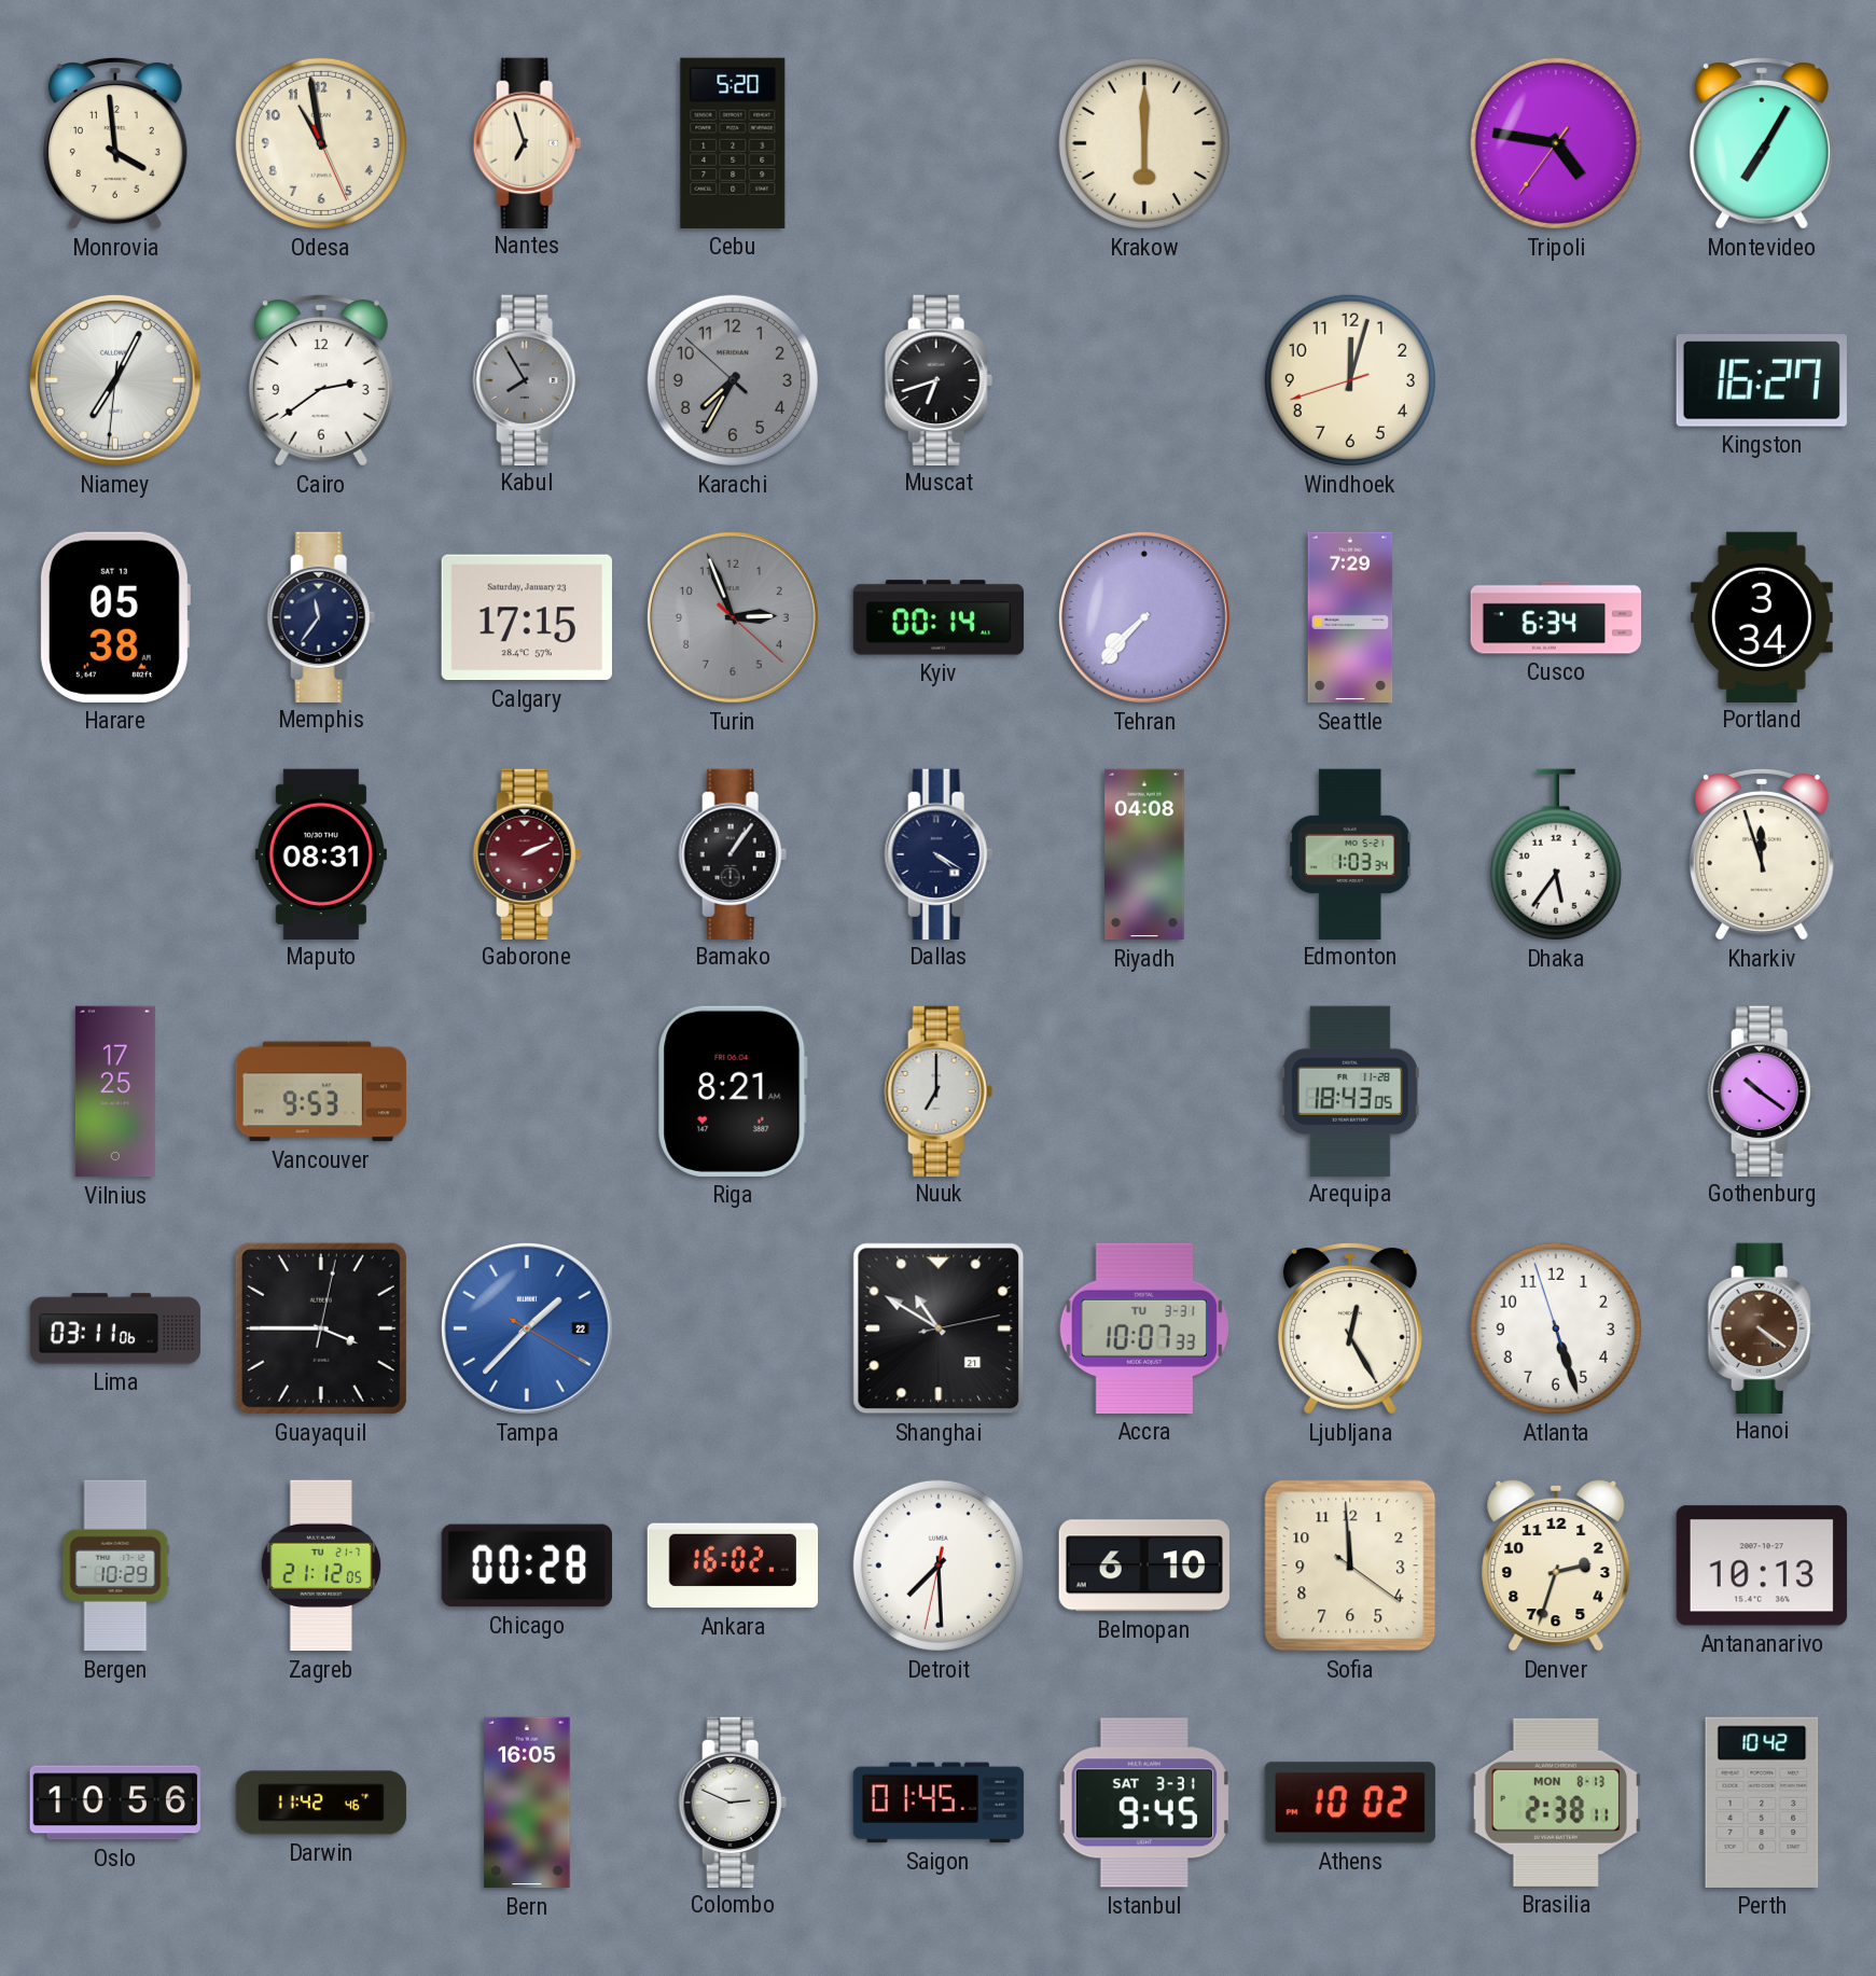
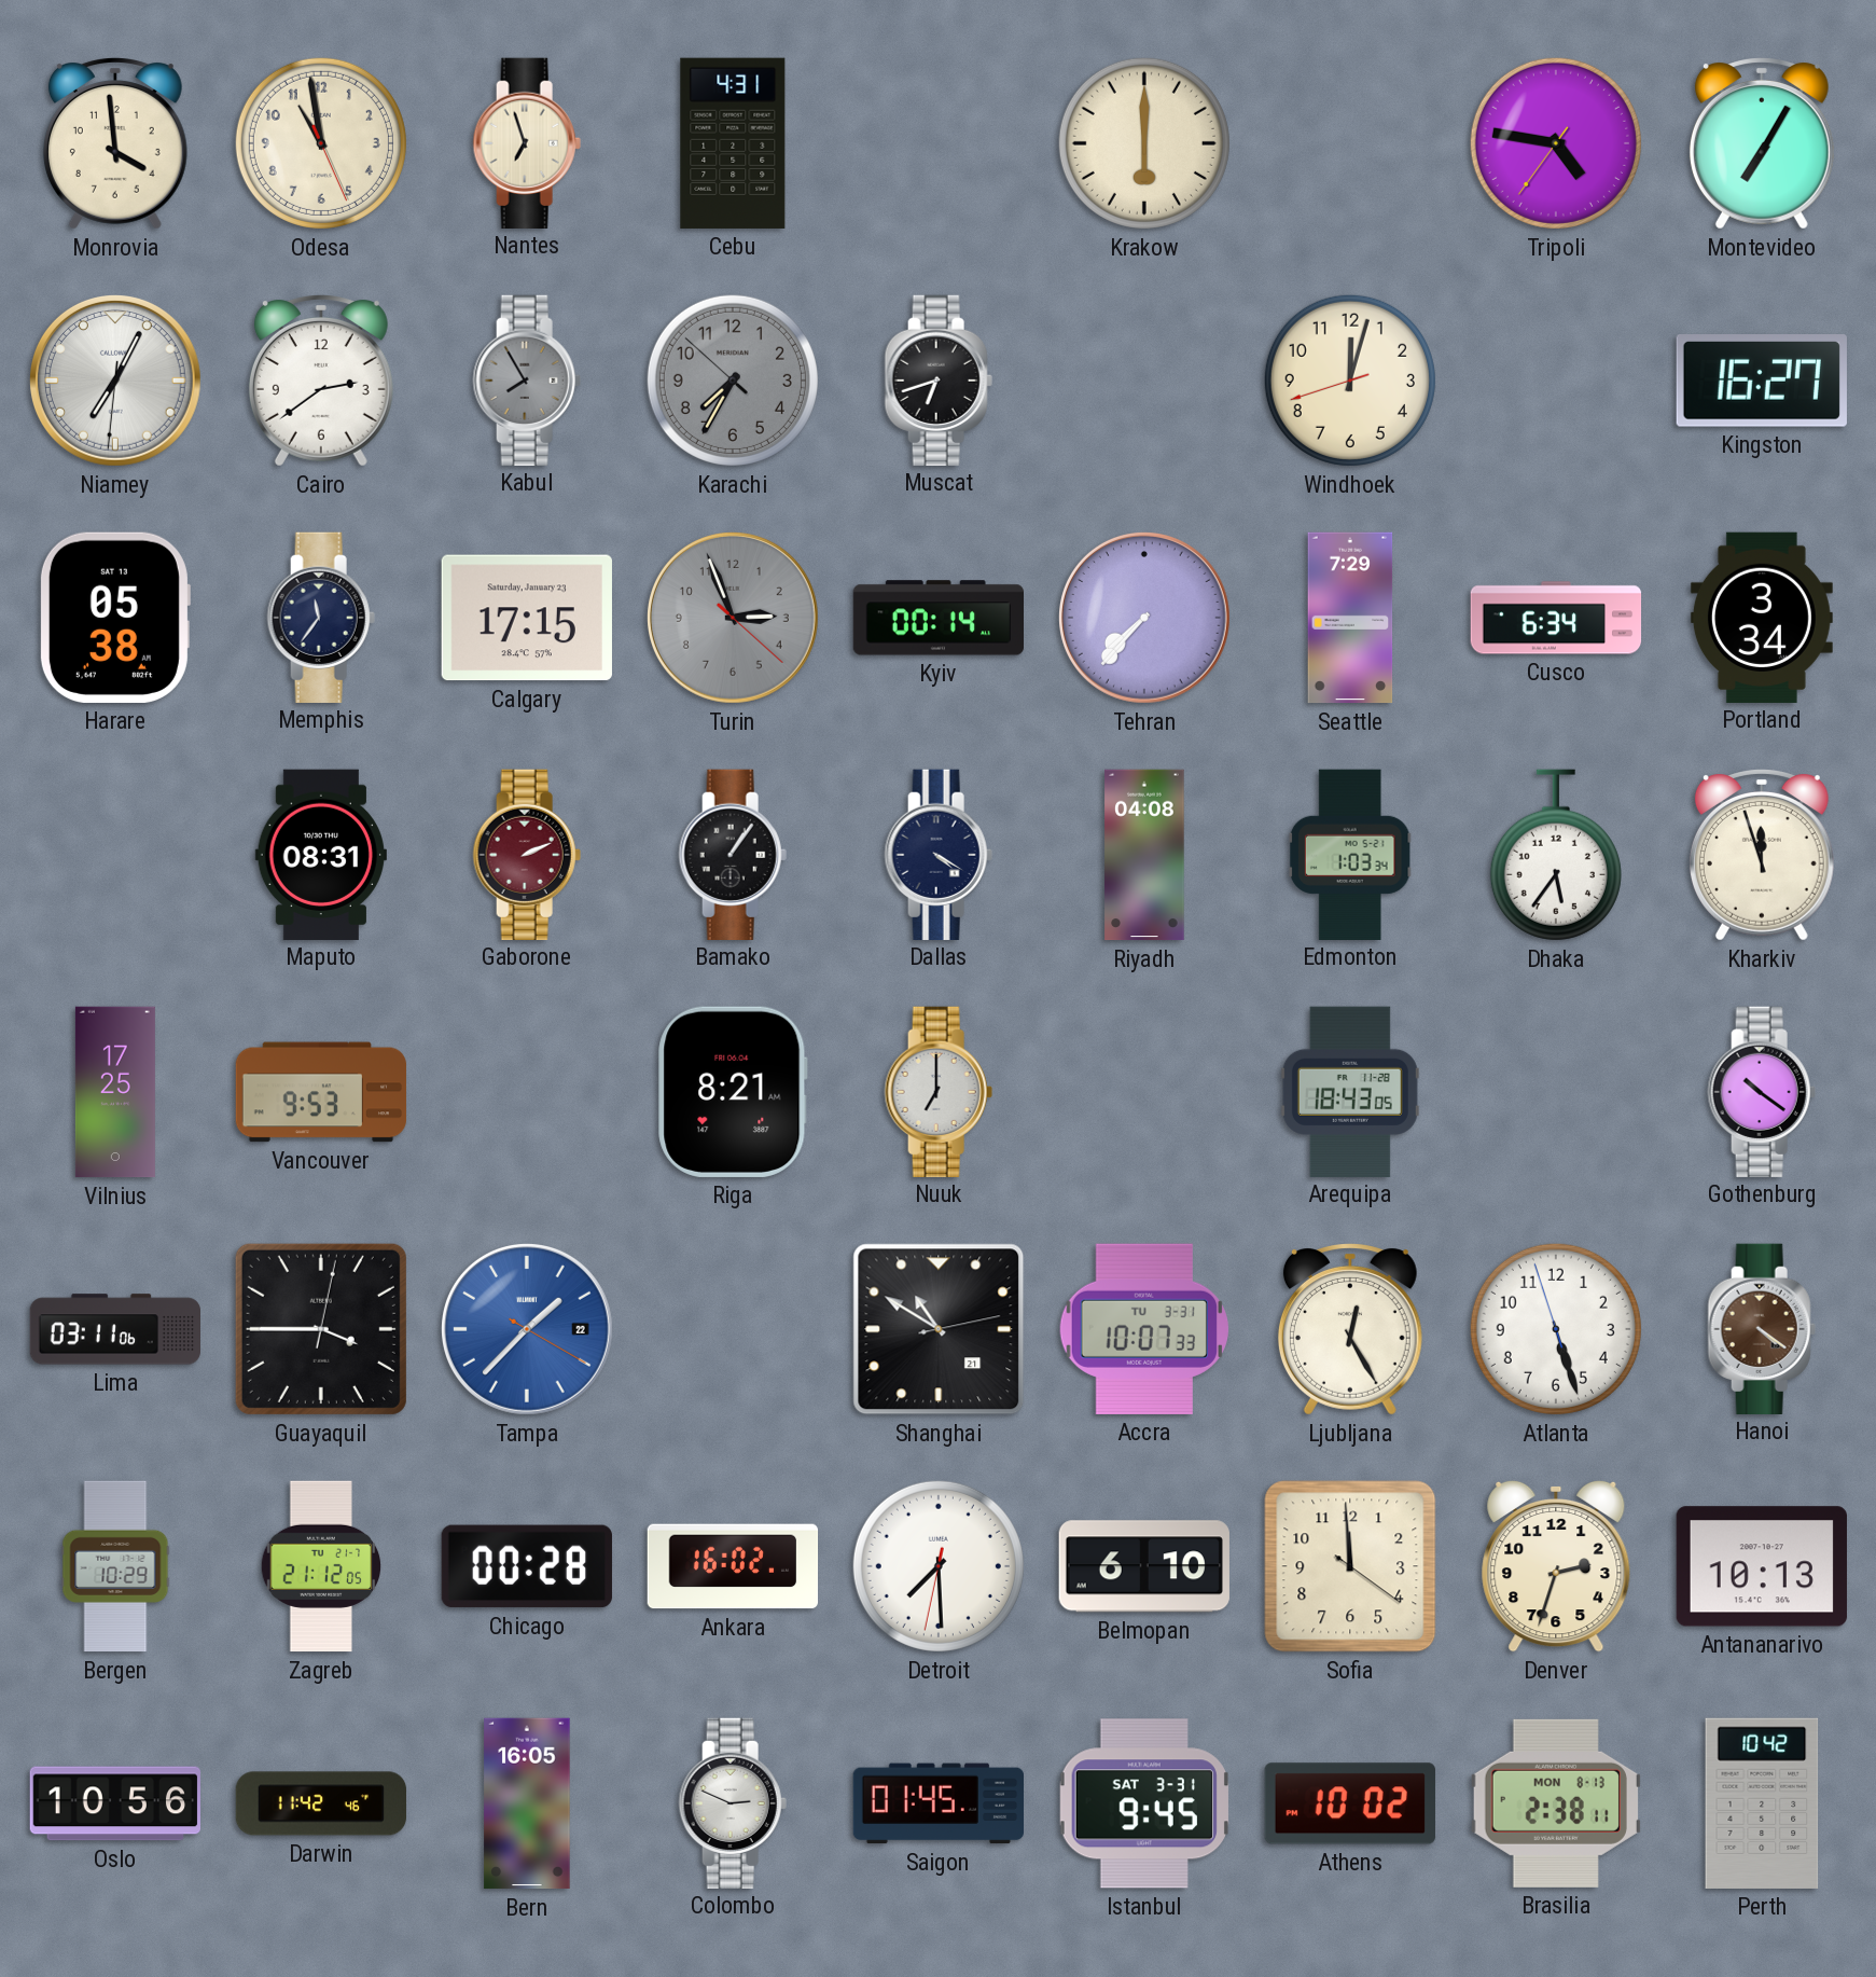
Cebu: 5:20 -> 4:31
